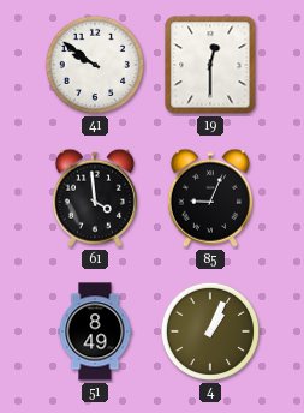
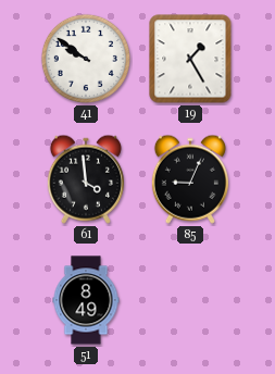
19: 12:30 -> 1:25
4: 1:04 -> none
